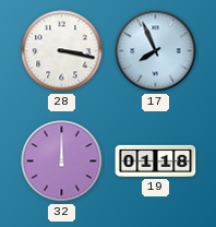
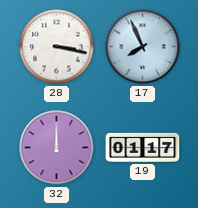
19: 01:18 -> 01:17
